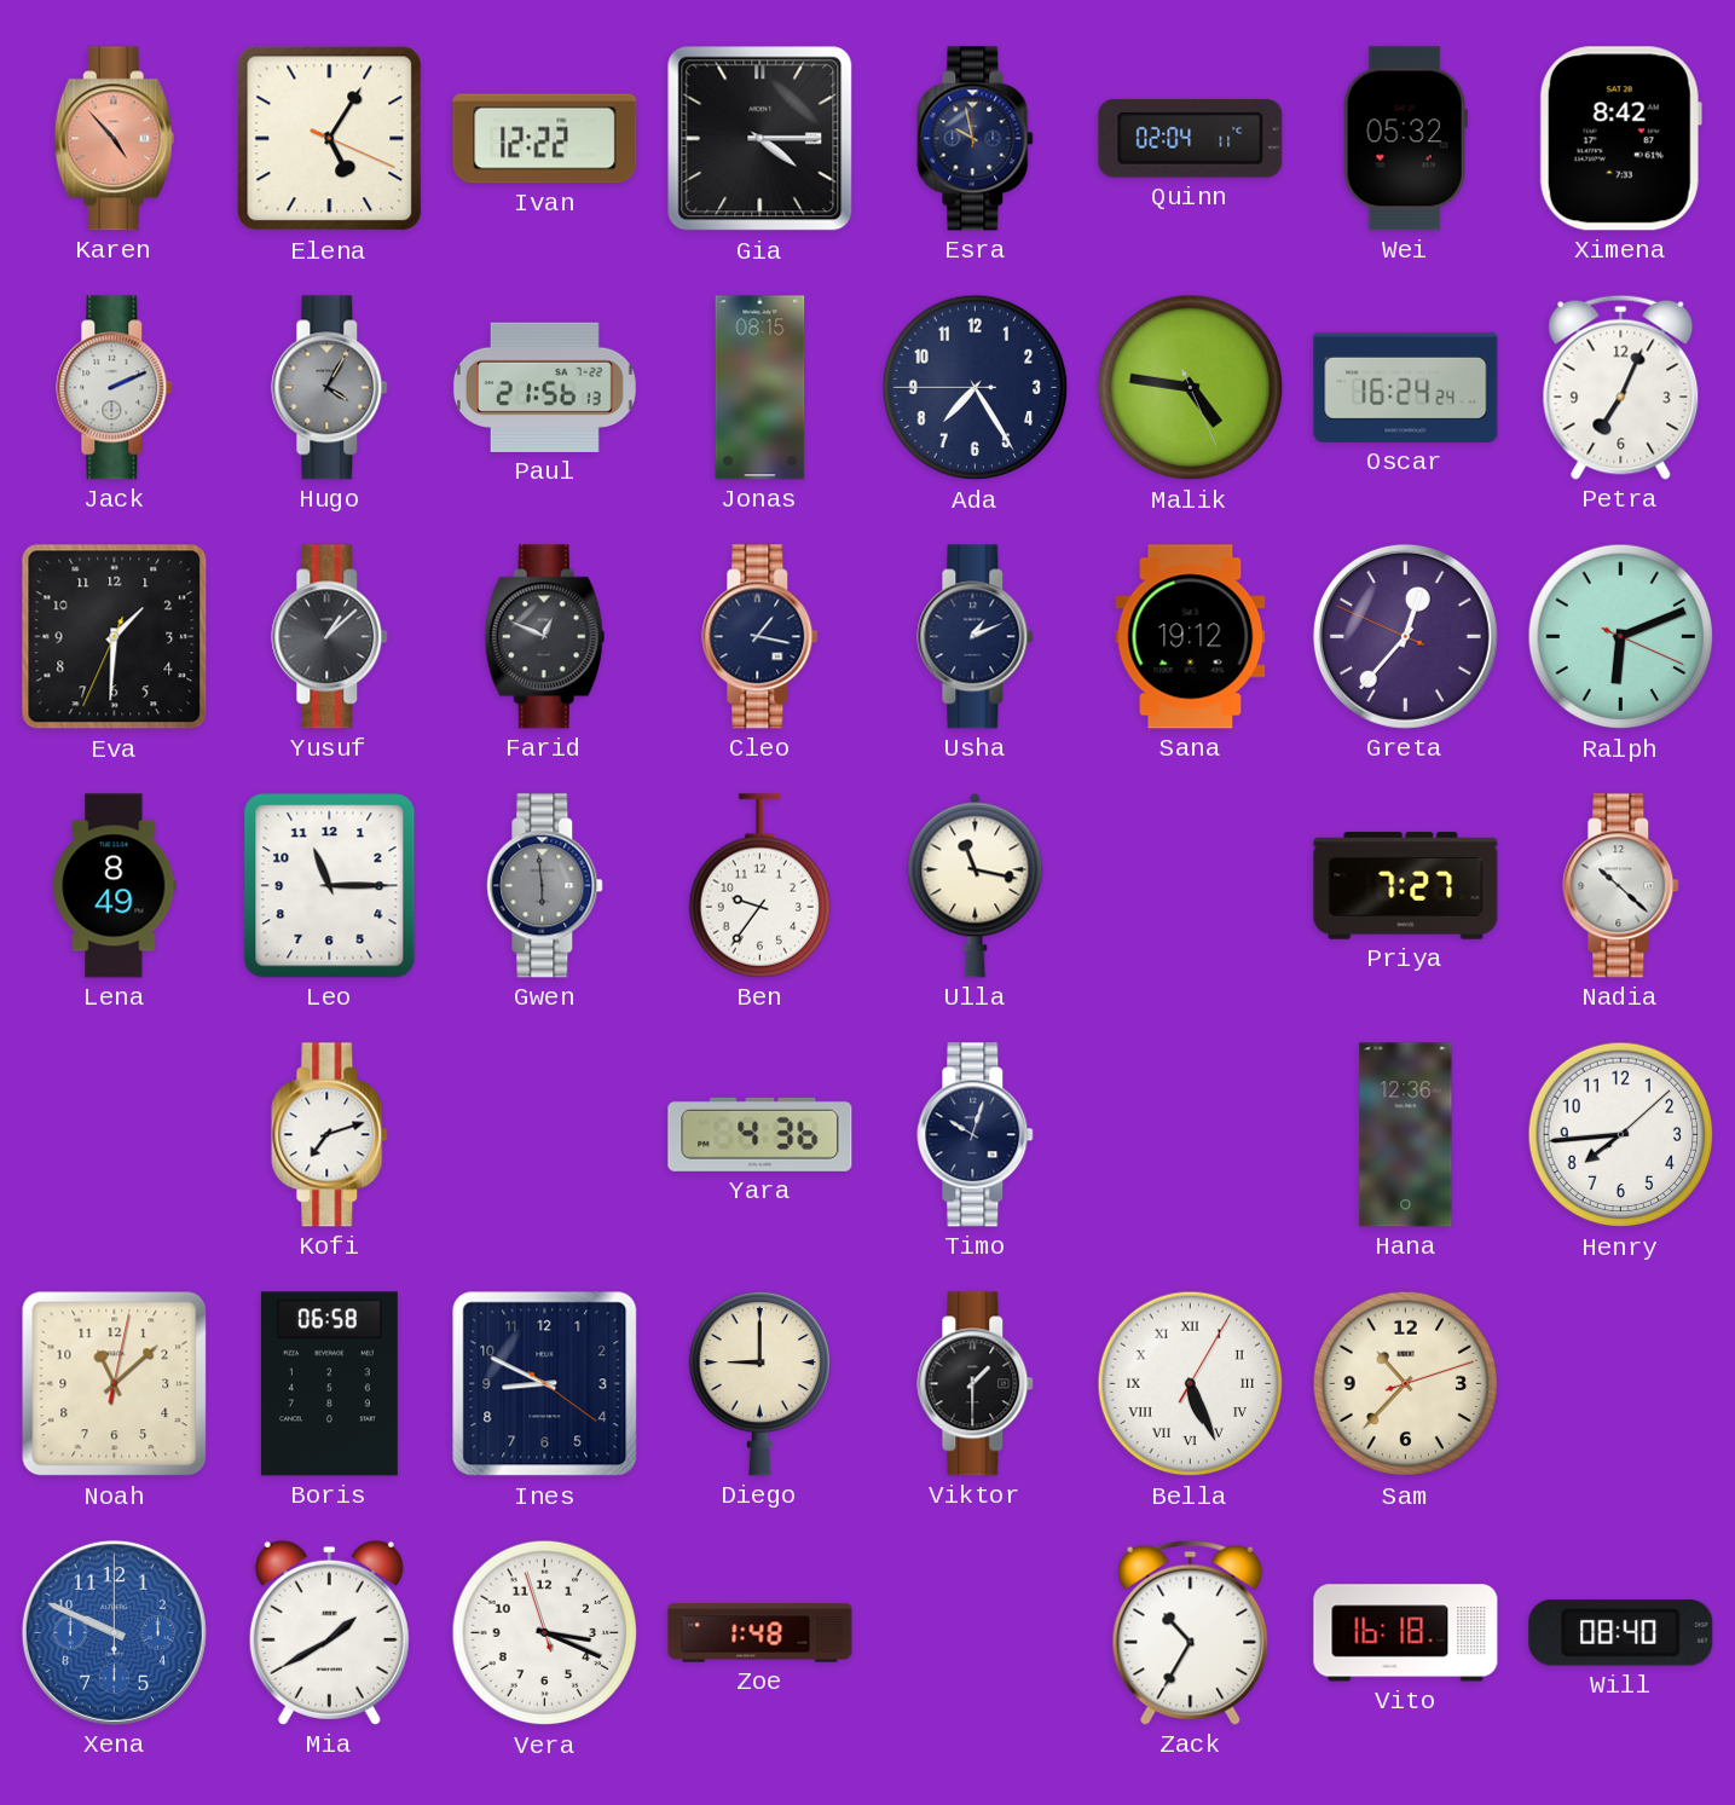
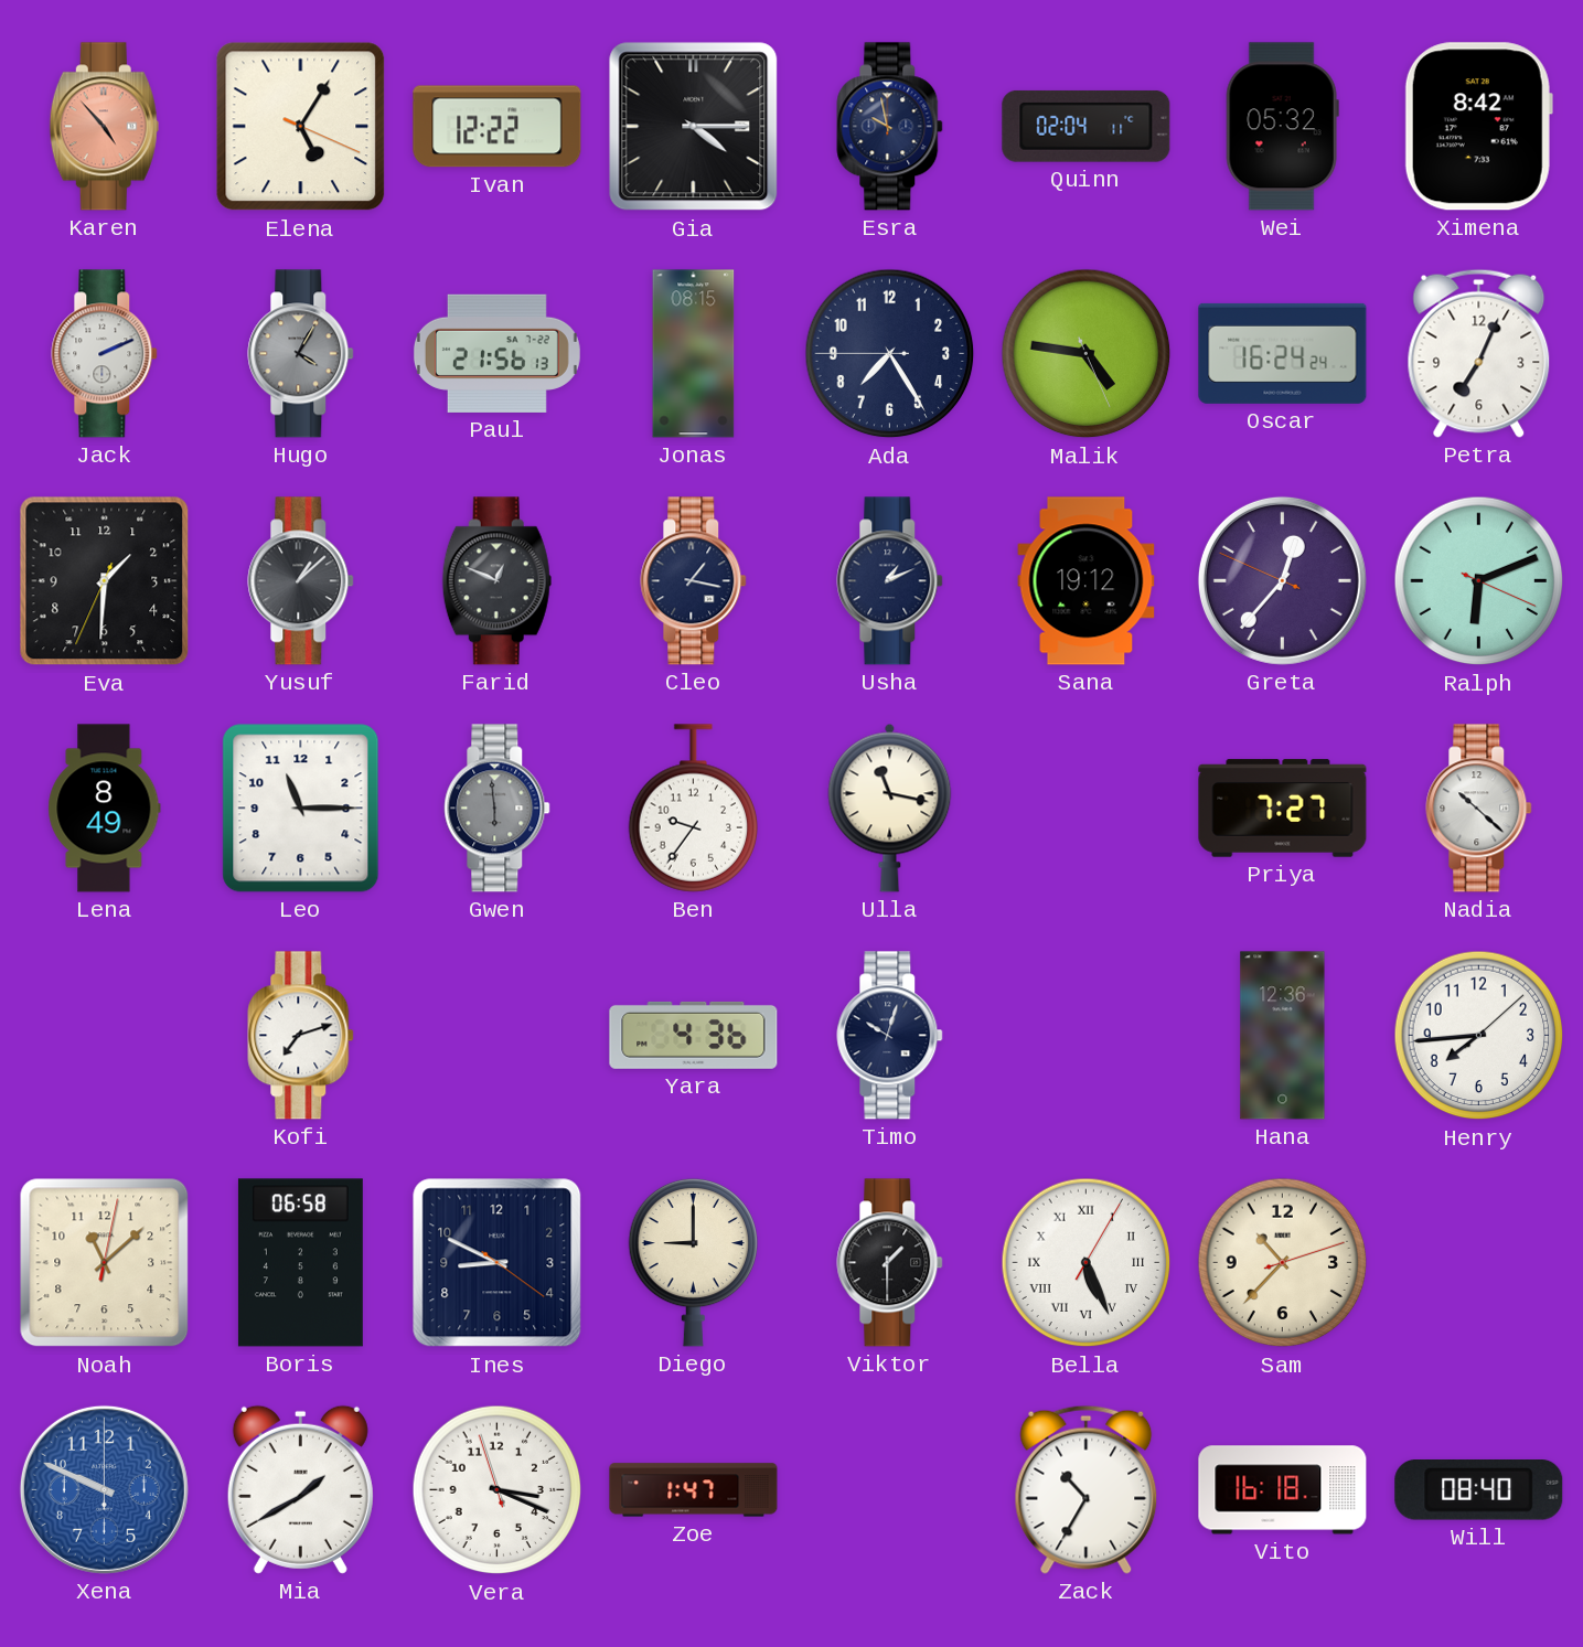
Zoe: 1:48 -> 1:47
